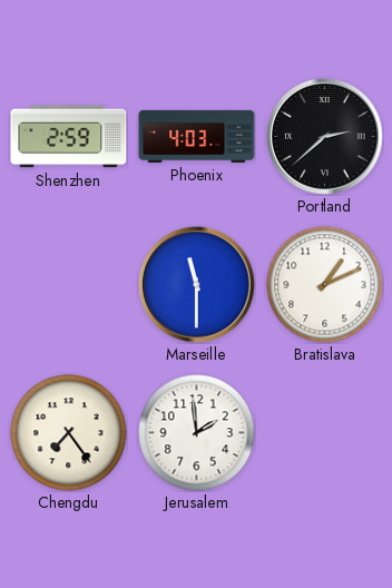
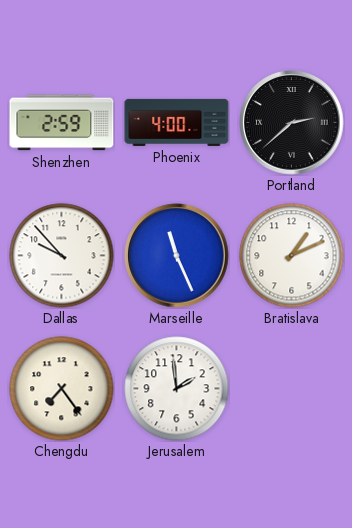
Phoenix: 4:03 -> 4:00
Dallas: none -> 9:53
Marseille: 11:30 -> 11:26
